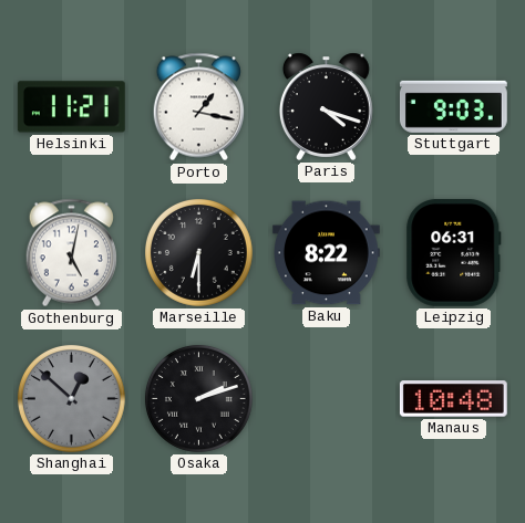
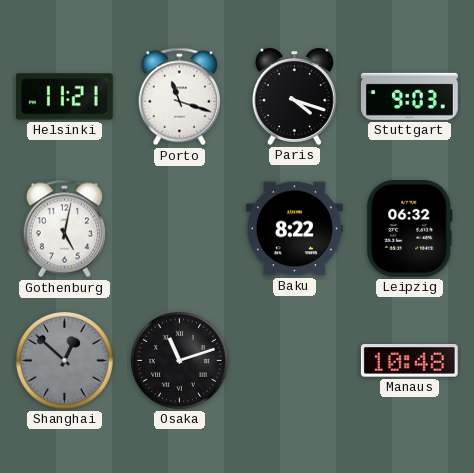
Porto: 1:17 -> 11:18
Marseille: 6:30 -> none
Leipzig: 06:31 -> 06:32
Osaka: 2:12 -> 11:12
